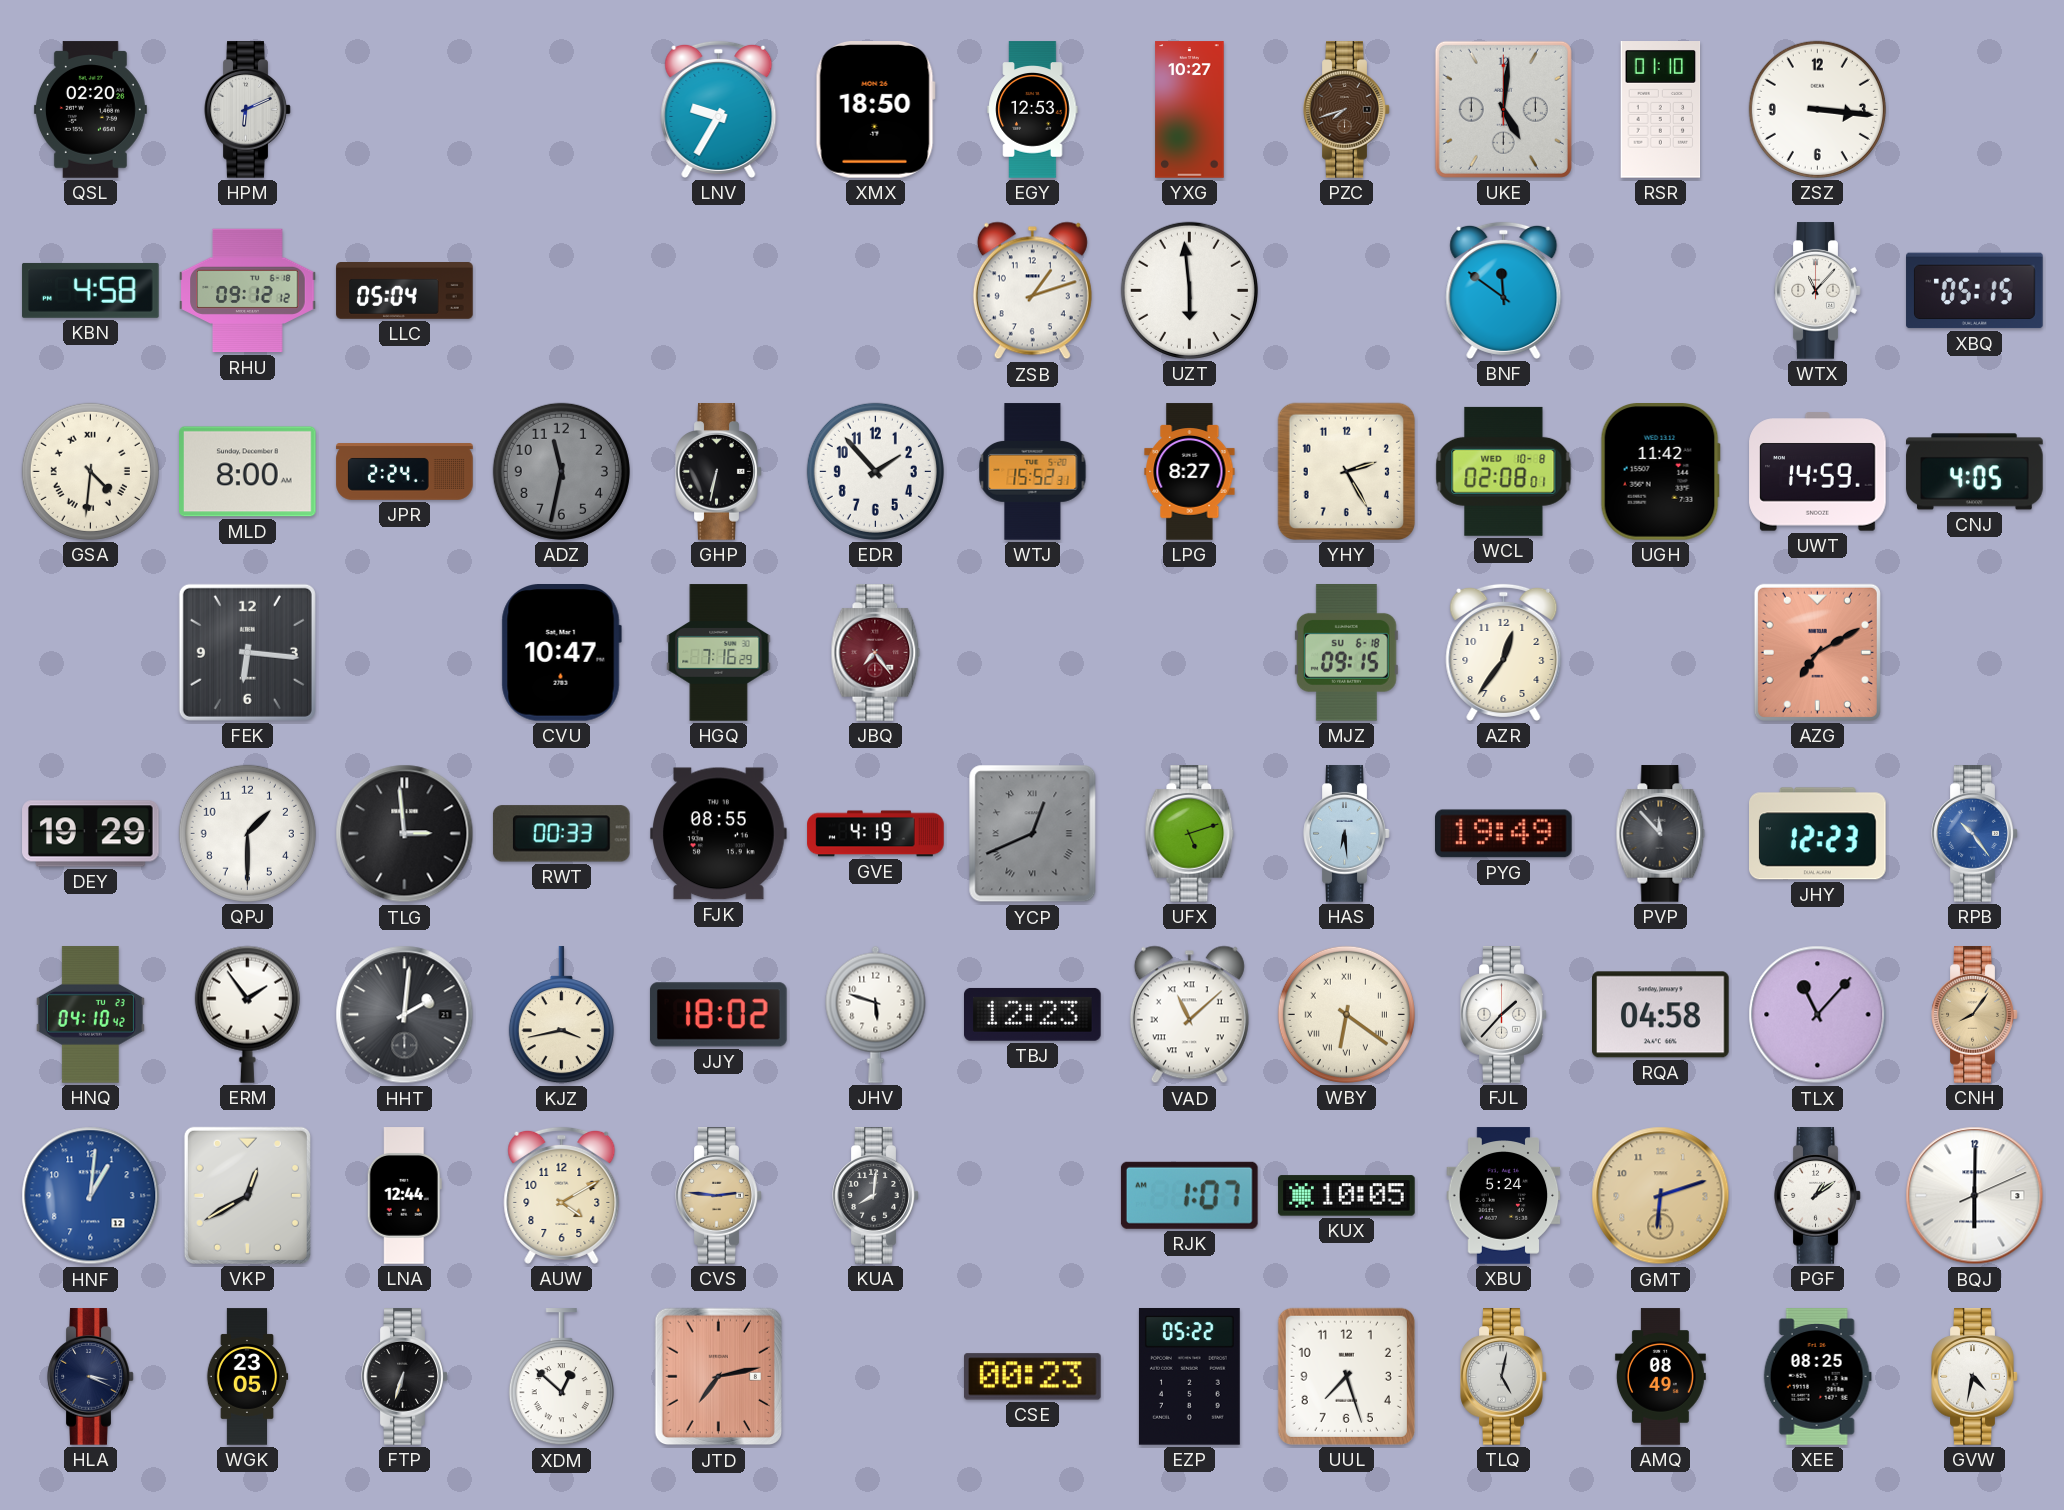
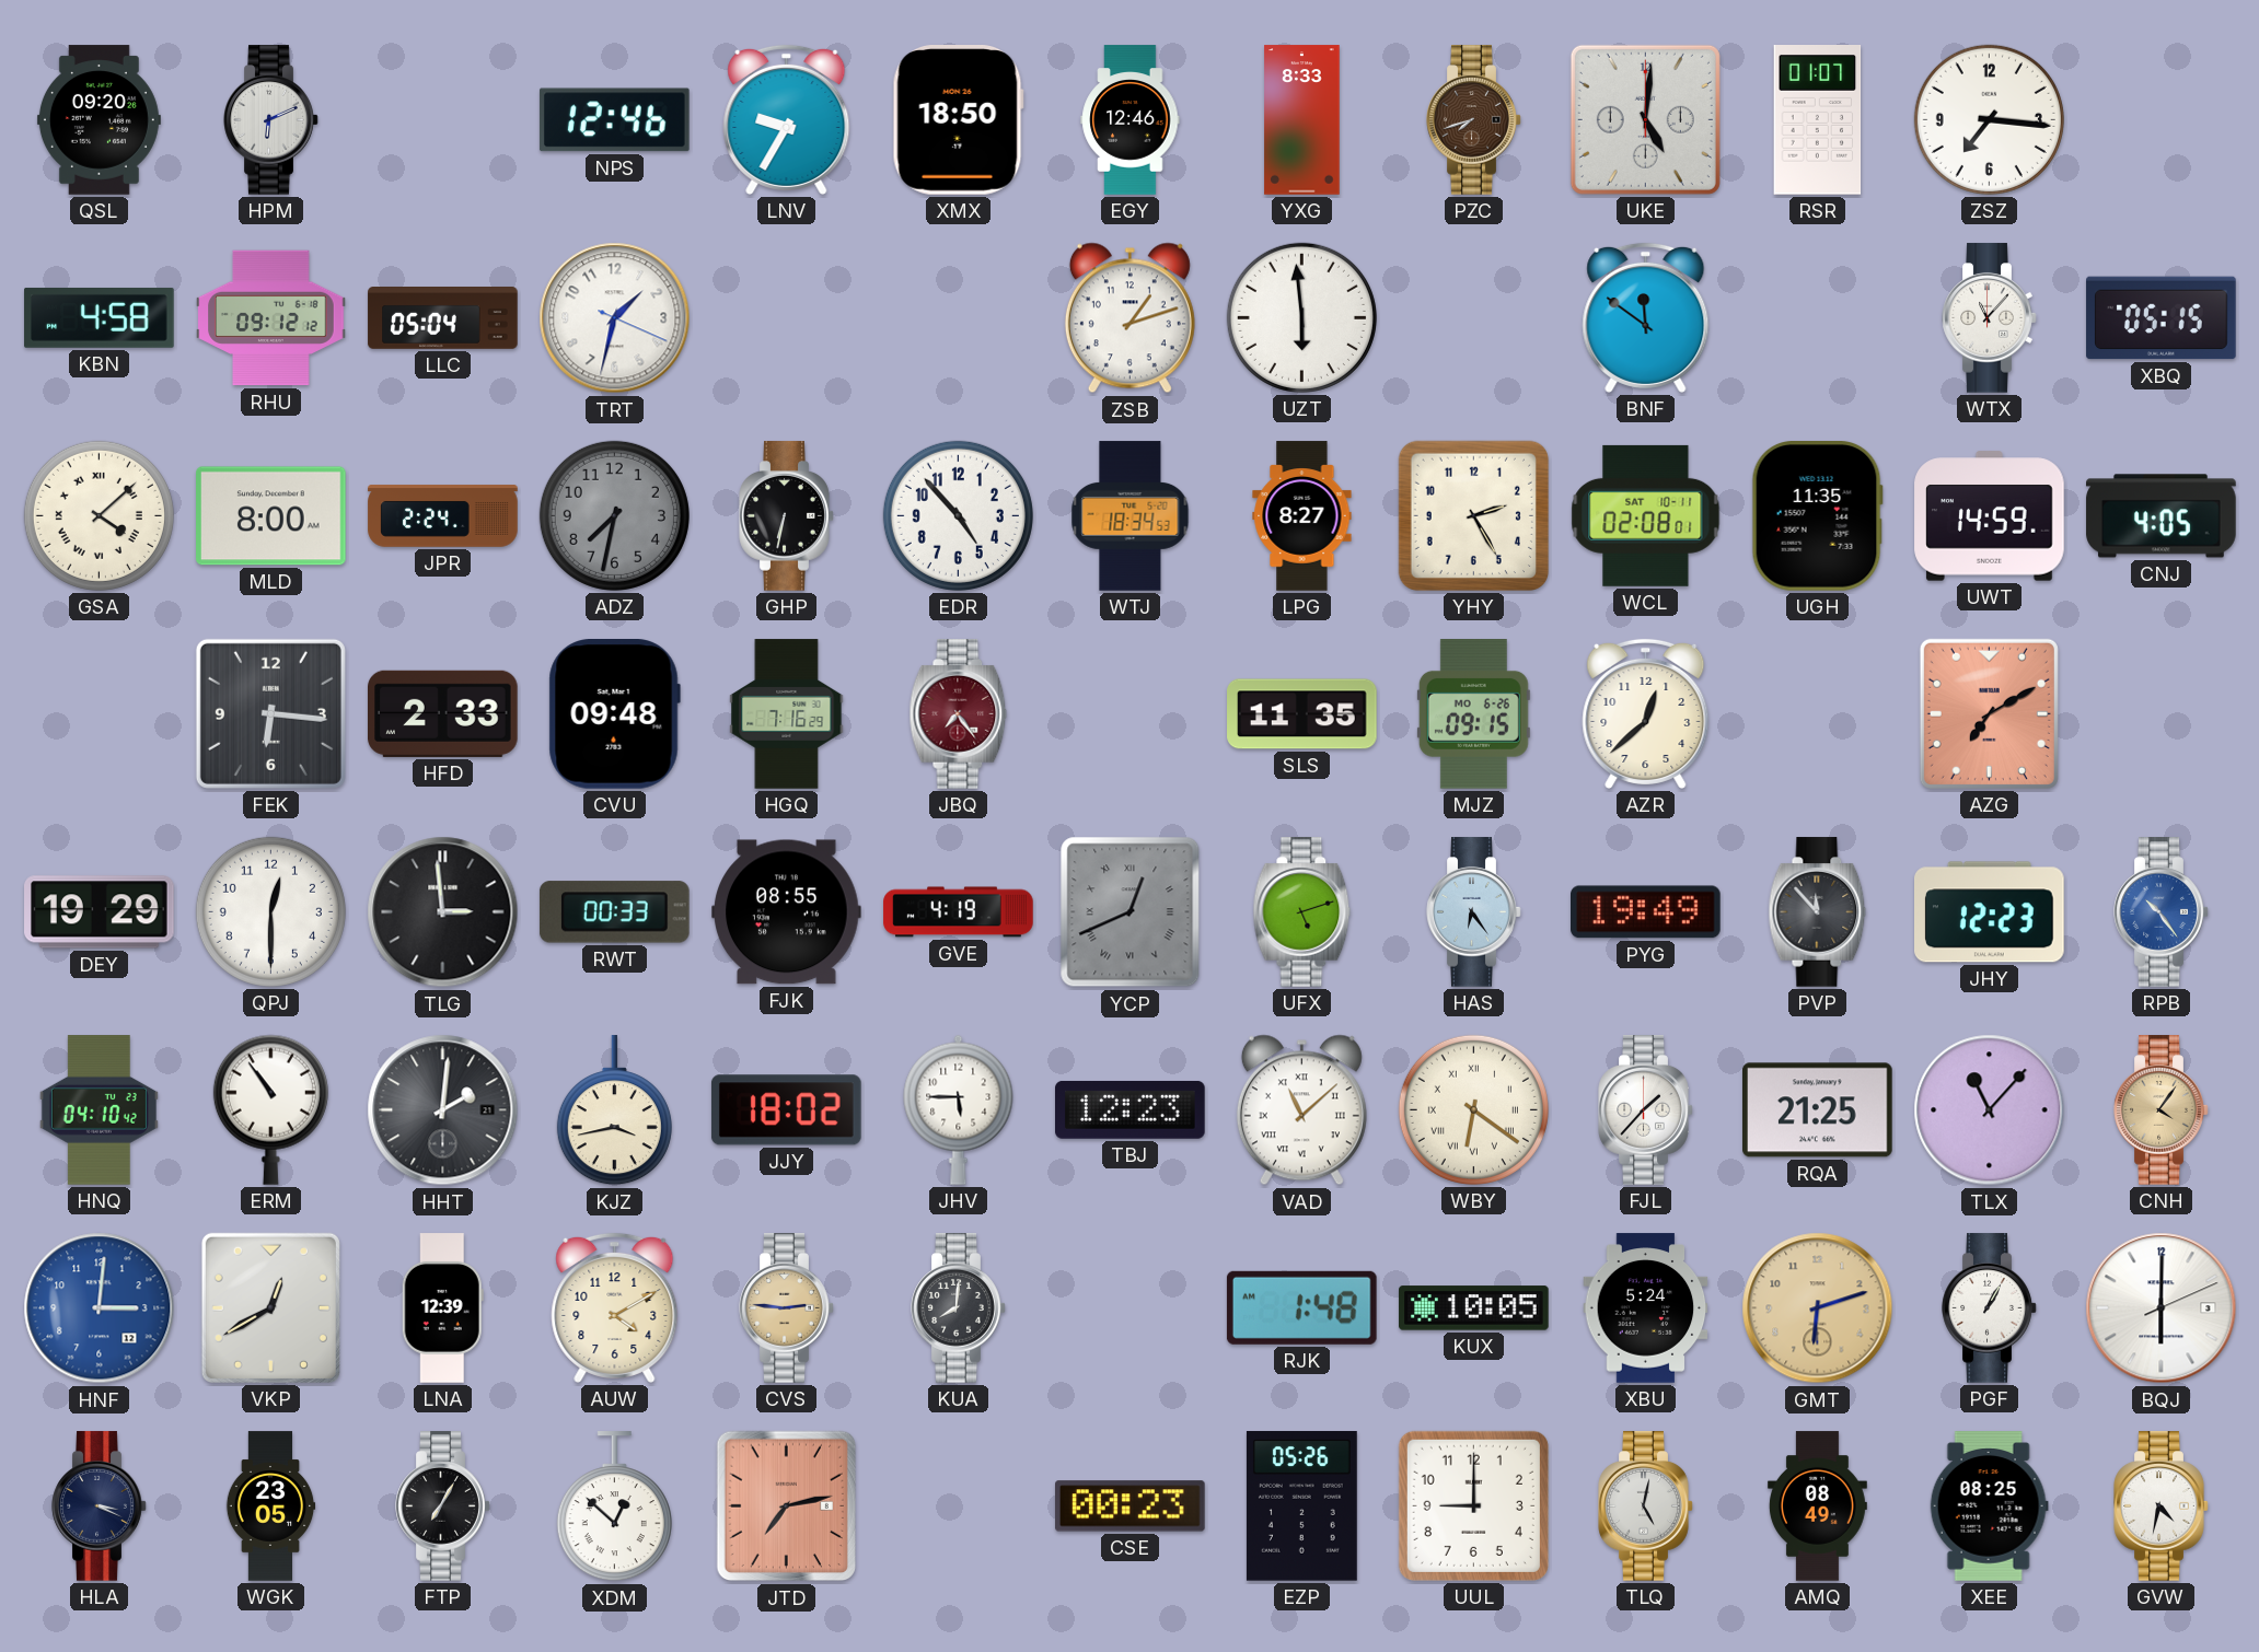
QSL: 02:20 -> 09:20
NPS: none -> 12:46
EGY: 12:53 -> 12:46
YXG: 10:27 -> 8:33
RSR: 01:10 -> 01:07
ZSZ: 3:16 -> 7:16
TRT: none -> 1:32
GSA: 4:31 -> 4:08
ADZ: 11:32 -> 7:32
EDR: 1:53 -> 4:53
WTJ: 15:52 -> 18:34
WCL date: WED 10-8 -> SAT 10-11
UGH: 11:42 -> 11:35
HFD: none -> 2:33
CVU: 10:47 -> 09:48
SLS: none -> 11:35
MJZ date: SU 6-18 -> MO 6-26
AZR: 12:36 -> 12:38
QPJ: 1:30 -> 12:30
HAS: 6:29 -> 6:24
ERM: 1:54 -> 10:54
JHV: 5:48 -> 5:45
RQA: 04:58 -> 21:25
CNH: 8:06 -> 4:06
HNF: 1:01 -> 3:01
LNA: 12:44 -> 12:39
RJK: 1:07 -> 1:48
PGF: 1:09 -> 1:05
FTP: 6:33 -> 7:05
EZP: 05:22 -> 05:26
UUL: 7:27 -> 9:00
